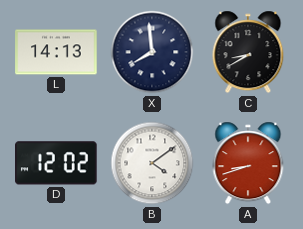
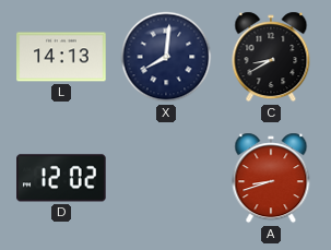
X: 7:59 -> 8:01
B: 4:09 -> none
